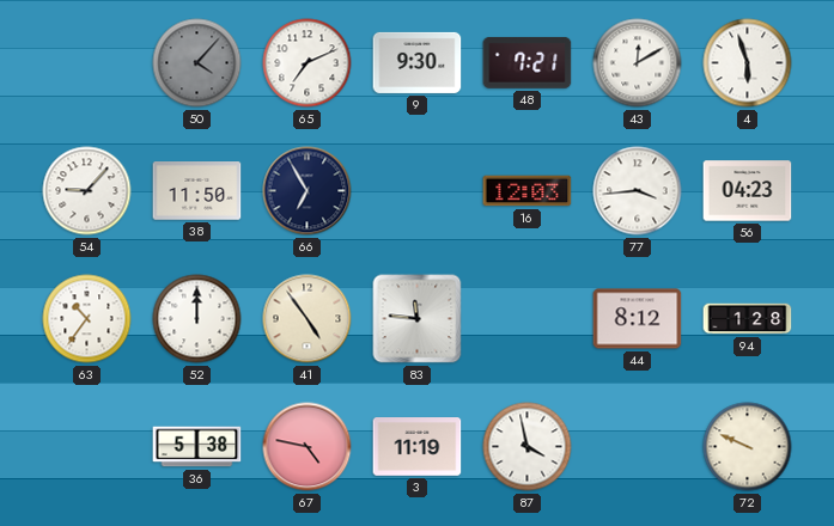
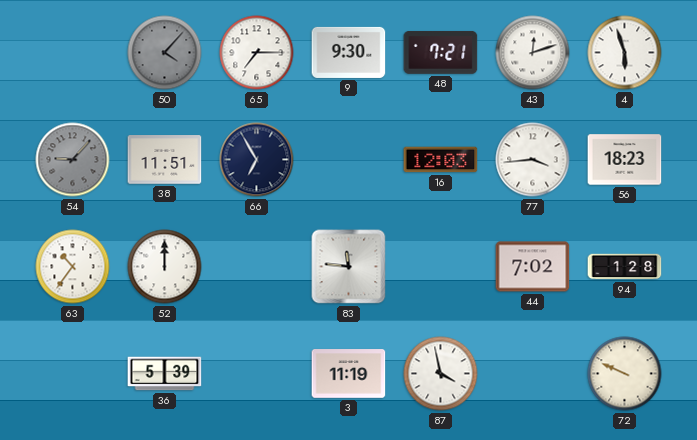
65: 7:11 -> 7:15
43: 12:10 -> 12:12
54 dial: white -> grey
38: 11:50 -> 11:51
56: 04:23 -> 18:23
41: 4:54 -> none
44: 8:12 -> 7:02
36: 5:38 -> 5:39
67: 4:47 -> none
